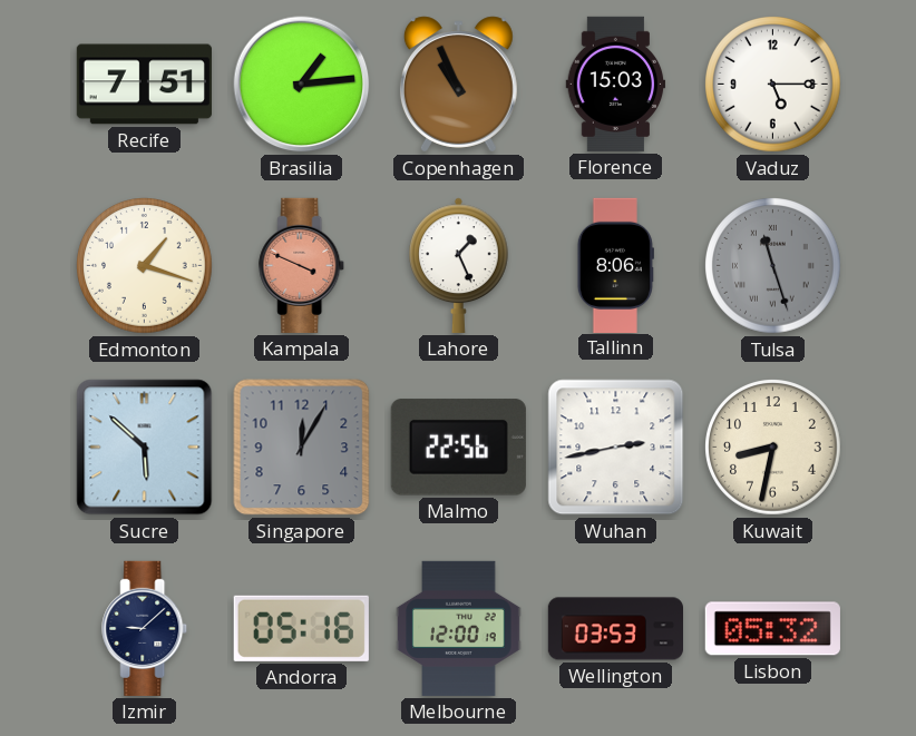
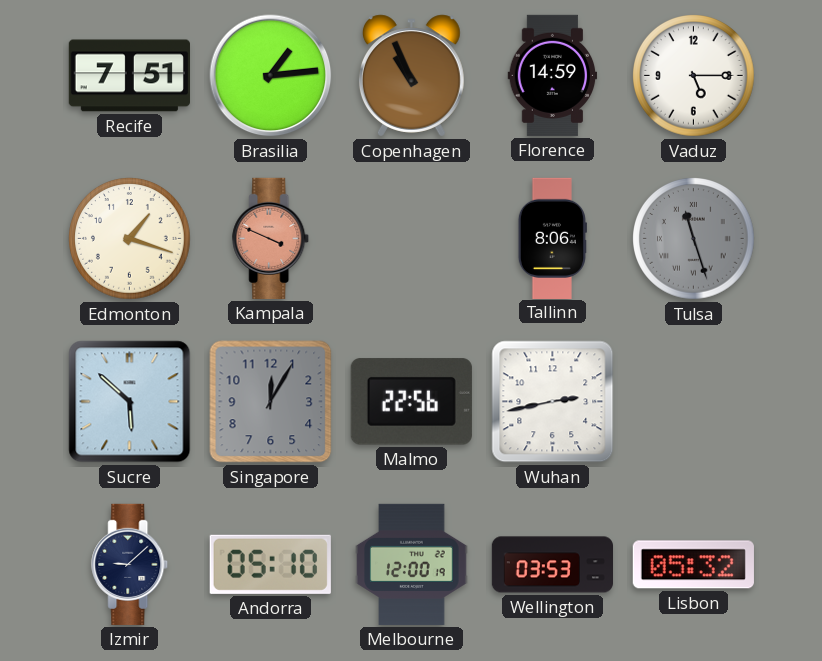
Florence: 15:03 -> 14:59
Lahore: 1:26 -> none
Kuwait: 8:32 -> none
Andorra: 05:16 -> 05:10
